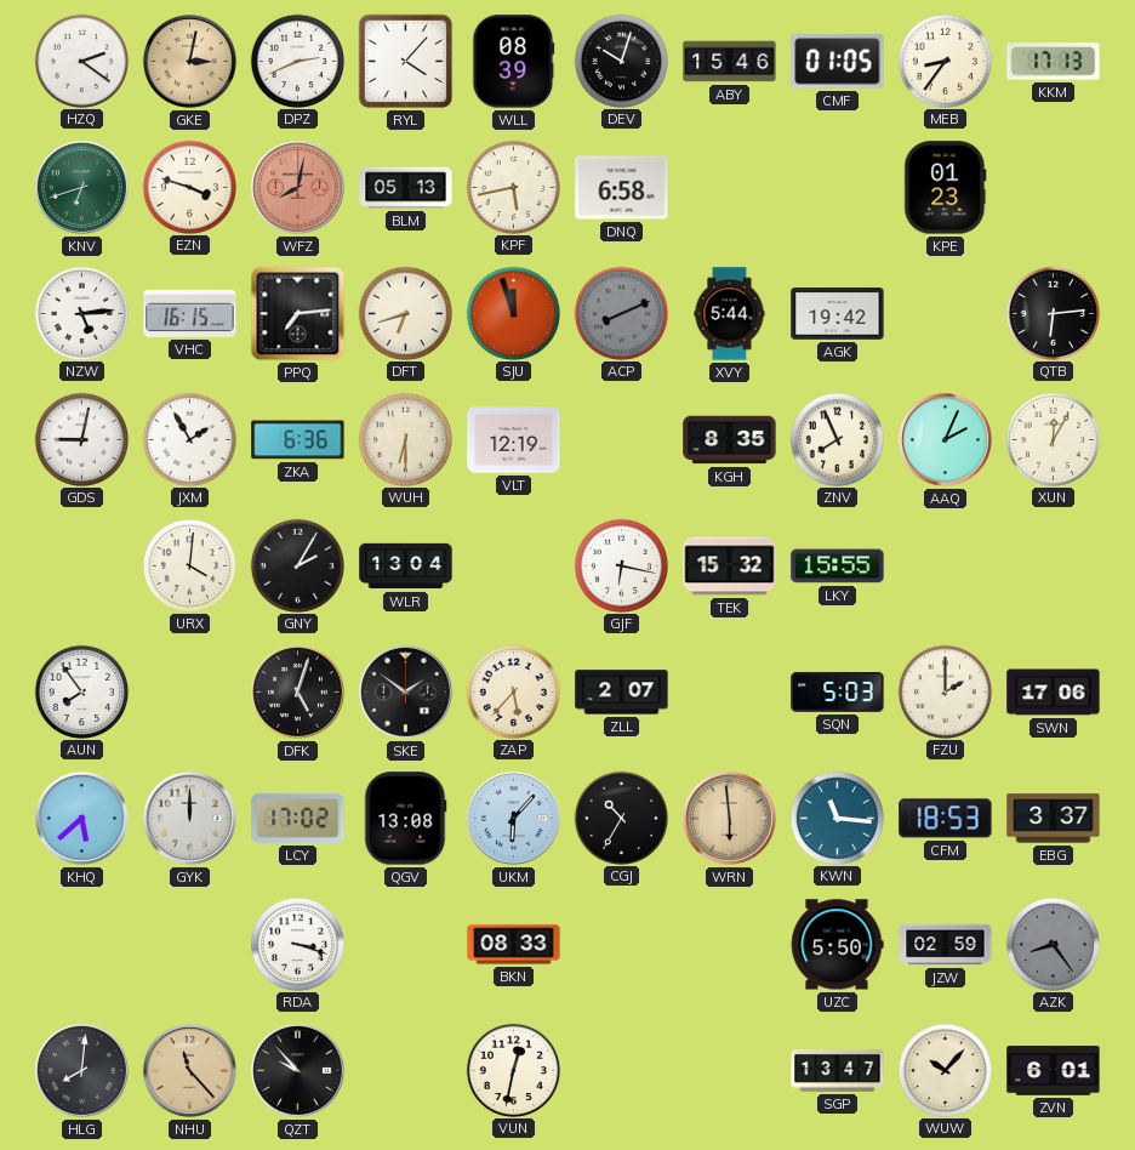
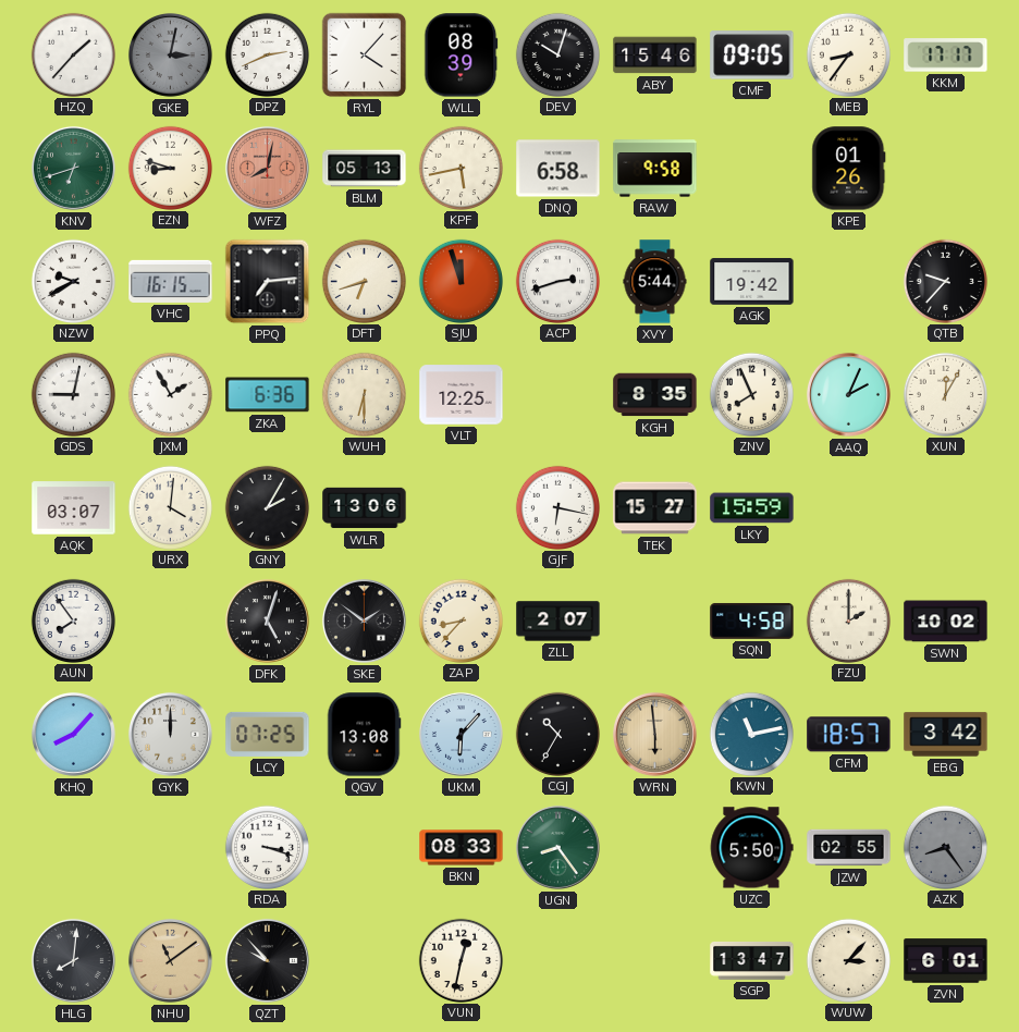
HZQ: 2:21 -> 1:37
GKE dial: champagne -> grey
CMF: 01:05 -> 09:05
KKM: 17:13 -> 17:17
EZN: 3:48 -> 8:48
RAW: none -> 9:58
KPE: 01:23 -> 01:26
NZW: 5:14 -> 9:40
ACP: 8:11 -> 2:42
ACP dial: grey -> white
QTB: 6:14 -> 9:37
VLT: 12:19 -> 12:25
AQK: none -> 03:07
WLR: 13:04 -> 13:06
TEK: 15:32 -> 15:27
LKY: 15:55 -> 15:59
ZAP: 5:37 -> 8:37
SQN: 5:03 -> 4:58
SWN: 17:06 -> 10:02
KHQ: 5:38 -> 8:07
LCY: 17:02 -> 07:25
KWN: 11:16 -> 11:13
CFM: 18:53 -> 18:57
EBG: 3:37 -> 3:42
UGN: none -> 8:24
JZW: 02:59 -> 02:55
NHU: 11:23 -> 11:09
WUW: 10:07 -> 3:07
